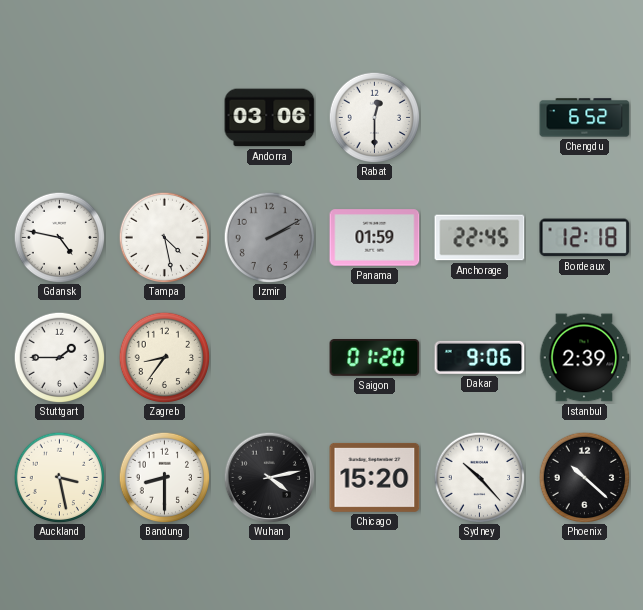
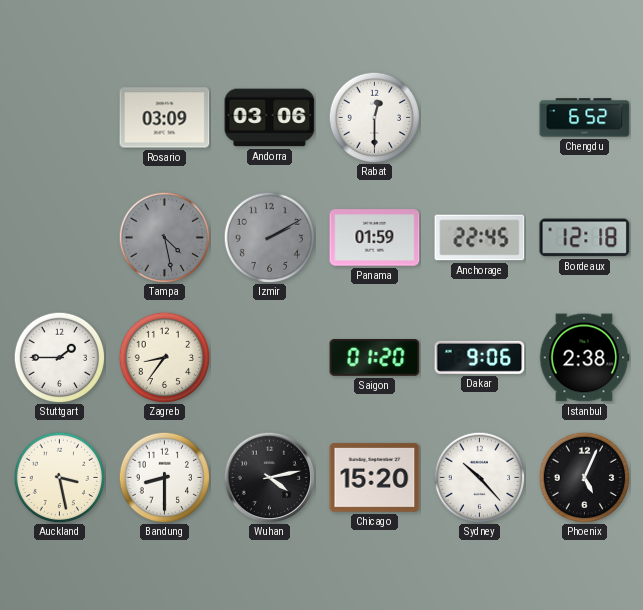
Rosario: none -> 03:09
Gdansk: 4:47 -> none
Tampa dial: white -> grey
Istanbul: 2:39 -> 2:38
Phoenix: 10:22 -> 5:04
